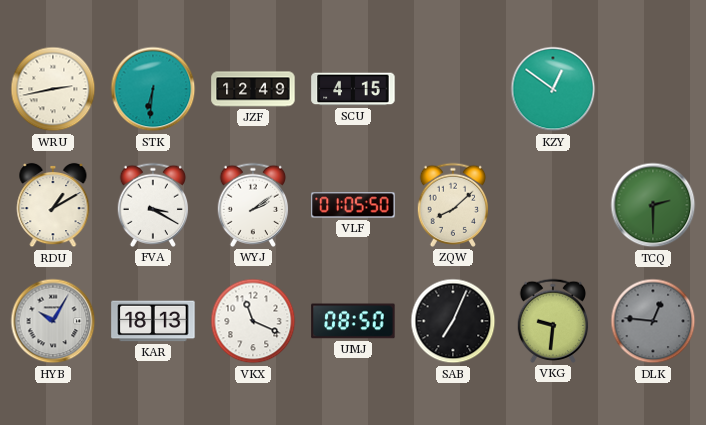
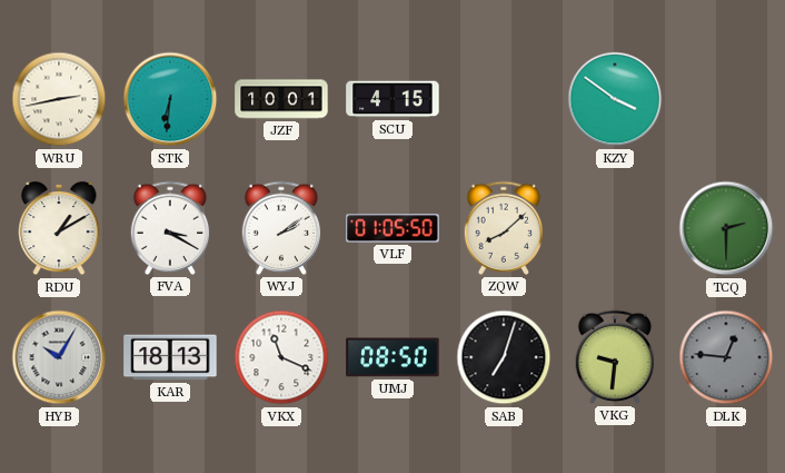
JZF: 12:49 -> 10:01
KZY: 12:51 -> 3:51
SAB: 7:04 -> 7:03
